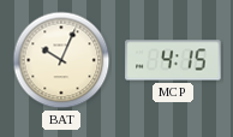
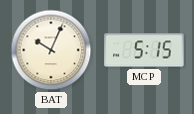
MCP: 4:15 -> 5:15
